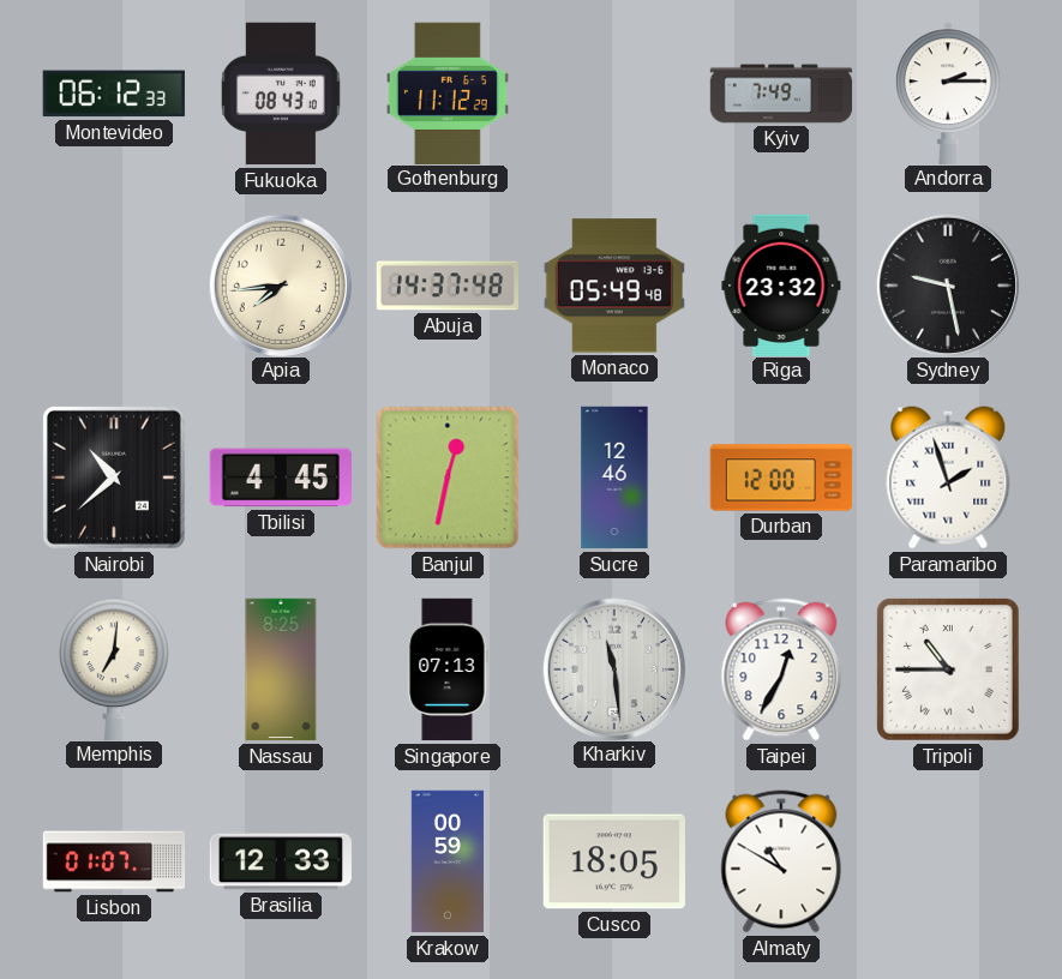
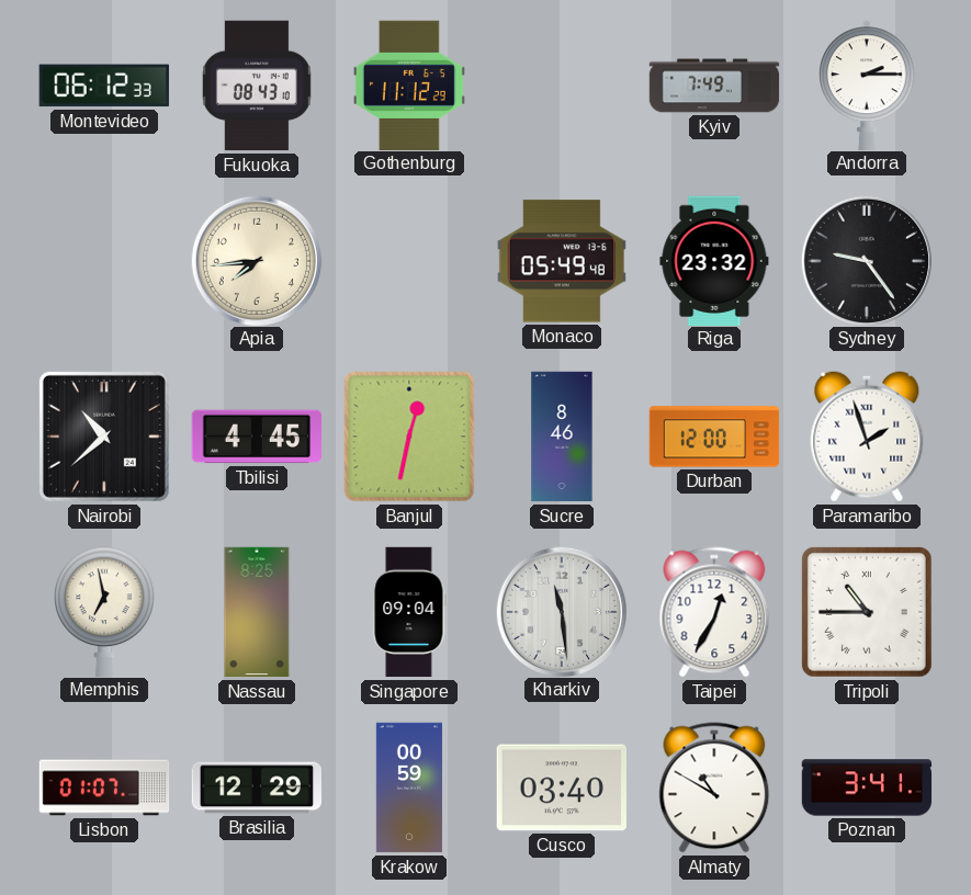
Abuja: 14:37 -> none
Sydney: 9:28 -> 9:24
Sucre: 12:46 -> 8:46
Memphis: 7:01 -> 6:58
Singapore: 07:13 -> 09:04
Brasilia: 12:33 -> 12:29
Cusco: 18:05 -> 03:40
Poznan: none -> 3:41
